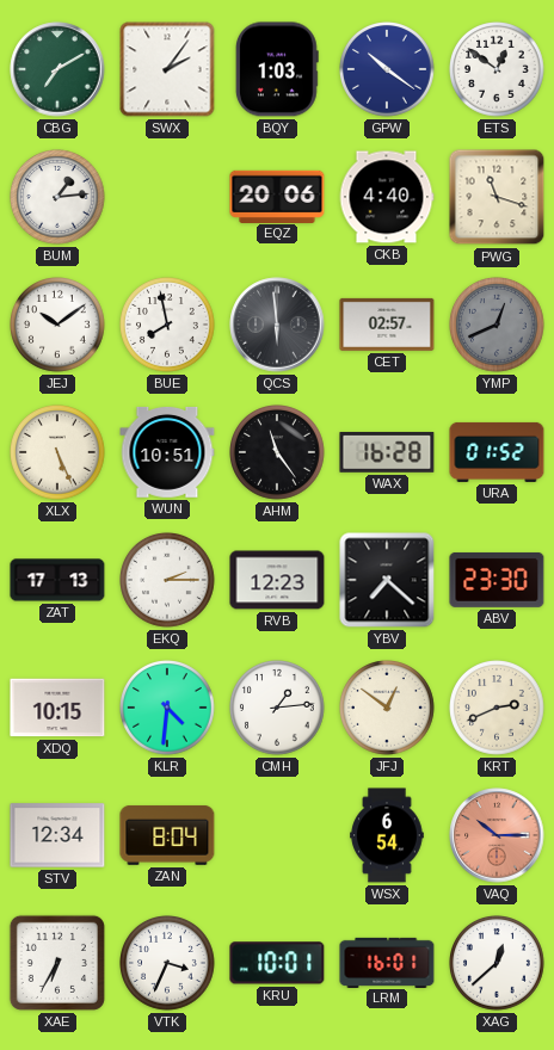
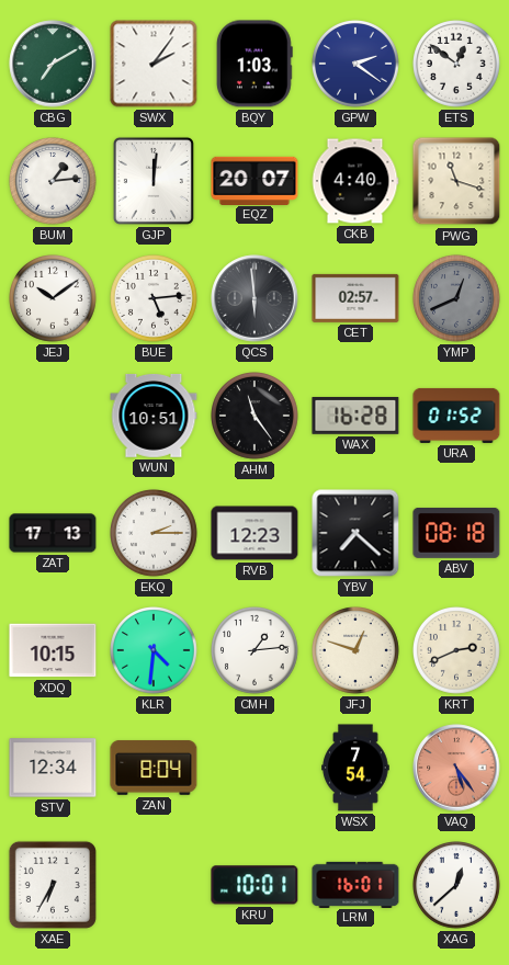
GPW: 10:21 -> 2:21
GJP: none -> 12:01
EQZ: 20:06 -> 20:07
BUE: 7:58 -> 5:14
XLX: 5:26 -> none
ABV: 23:30 -> 08:18
JFJ: 12:51 -> 12:48
WSX: 6:54 -> 7:54
VAQ: 10:15 -> 5:24
VTK: 3:34 -> none
